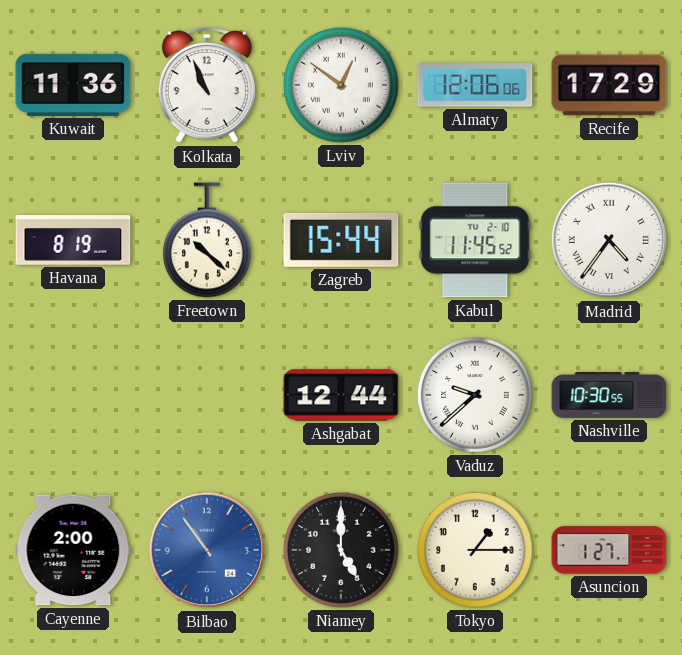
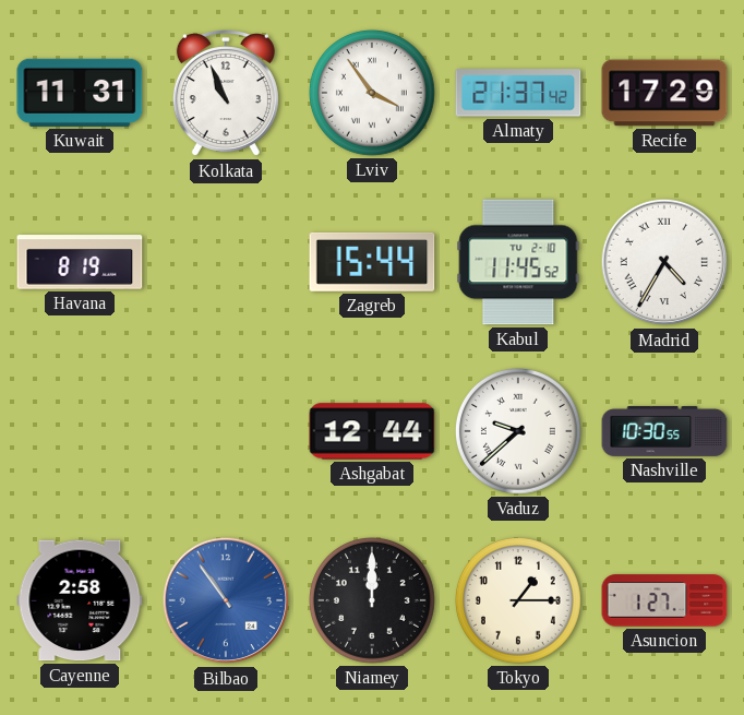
Kuwait: 11:36 -> 11:31
Lviv: 12:51 -> 3:54
Almaty: 12:06 -> 21:37
Freetown: 10:22 -> none
Madrid: 4:36 -> 4:35
Cayenne: 2:00 -> 2:58
Niamey: 5:00 -> 12:00
